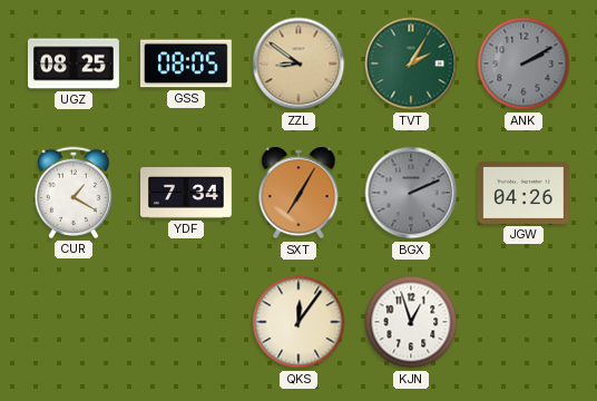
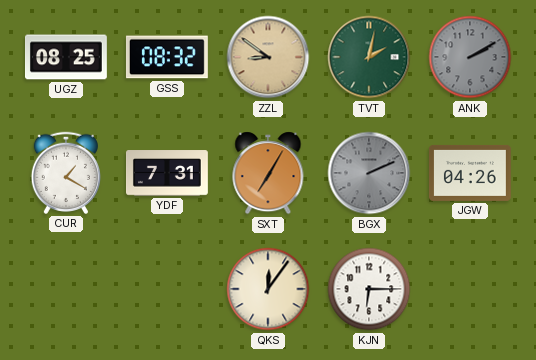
GSS: 08:05 -> 08:32
TVT: 2:05 -> 2:02
YDF: 7:34 -> 7:31
KJN: 12:57 -> 6:15
